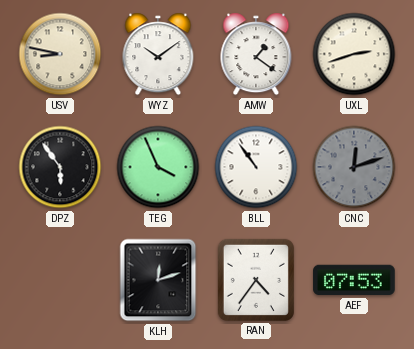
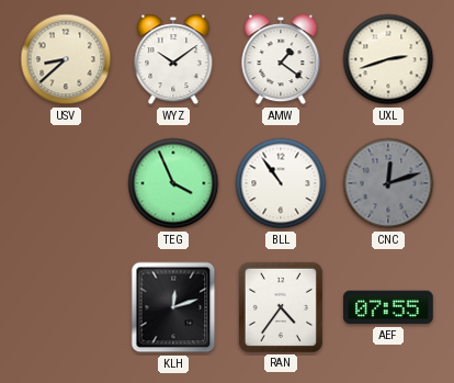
USV: 8:47 -> 8:38
DPZ: 5:54 -> none
AEF: 07:53 -> 07:55
